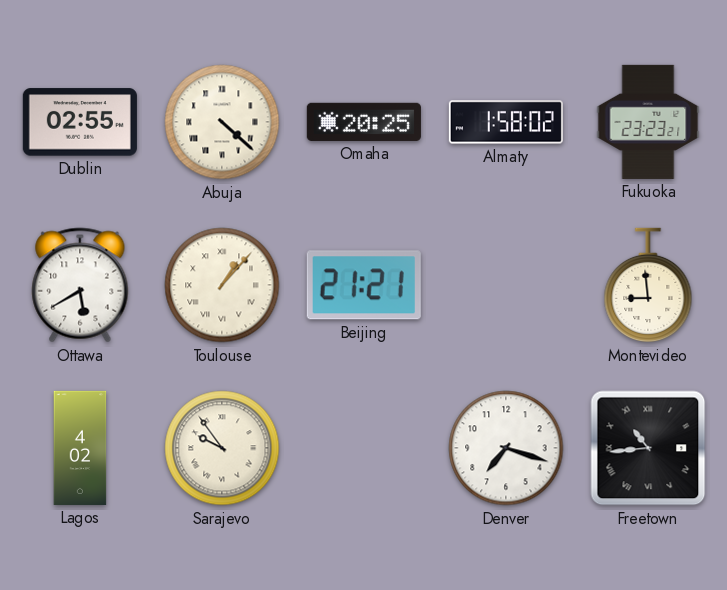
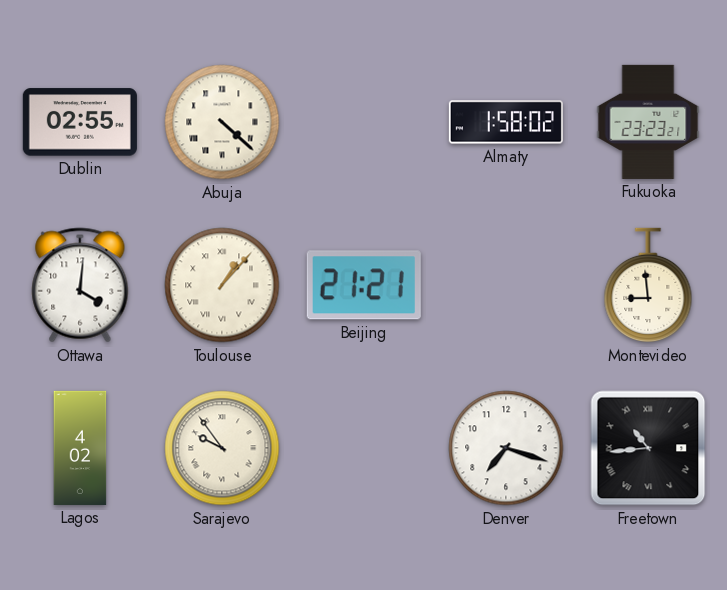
Omaha: 20:25 -> none
Ottawa: 5:40 -> 4:01
